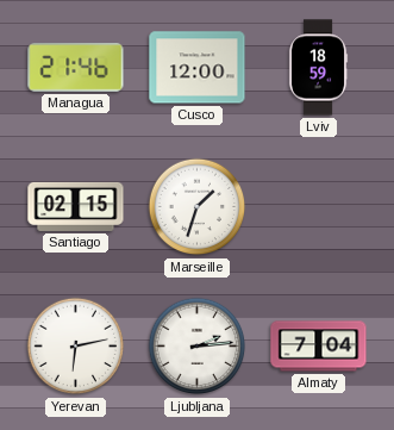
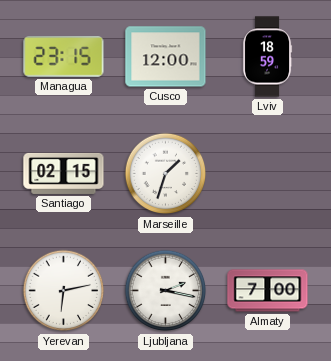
Managua: 21:46 -> 23:15
Ljubljana: 2:14 -> 2:17
Almaty: 7:04 -> 7:00
